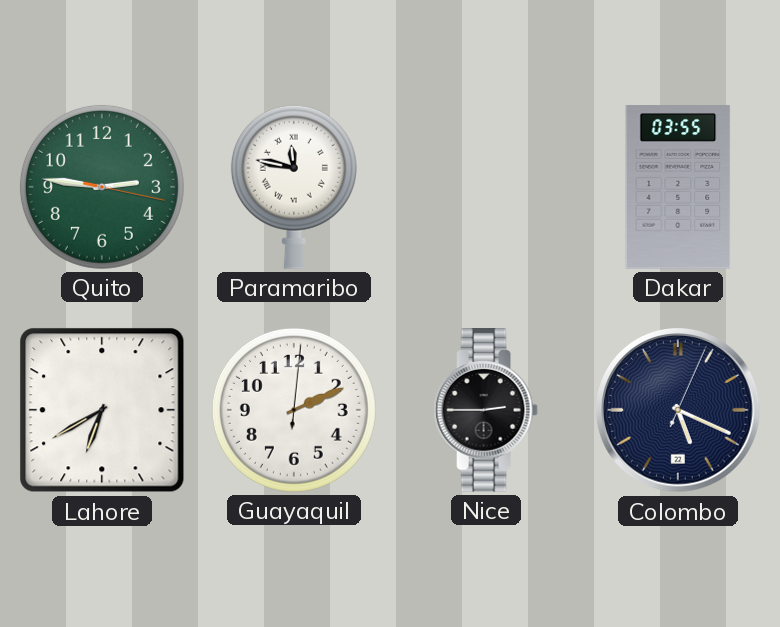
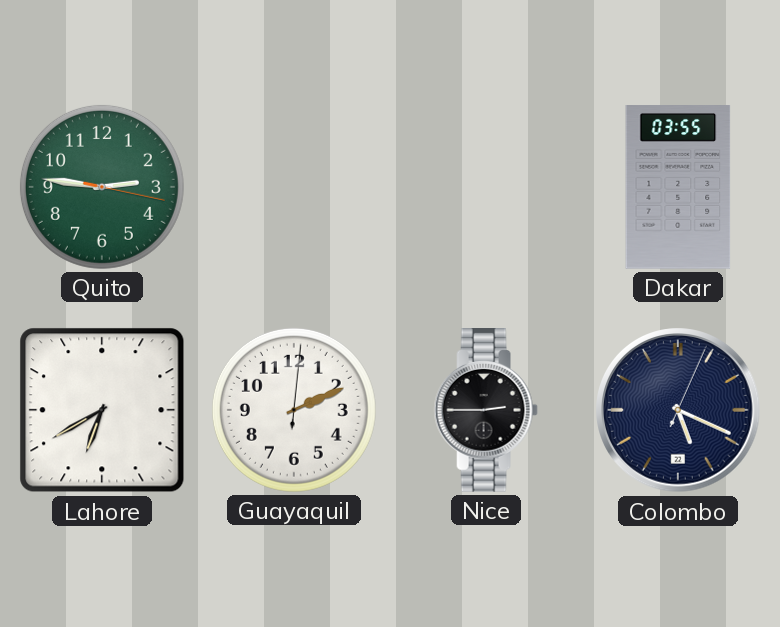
Paramaribo: 11:47 -> none
